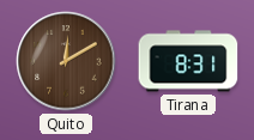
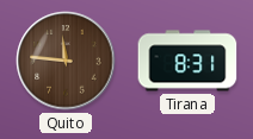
Quito: 12:10 -> 11:46
